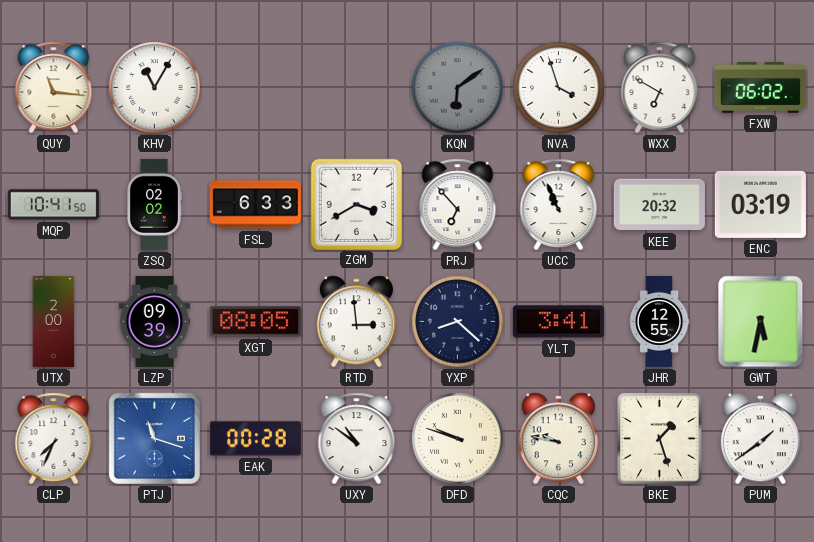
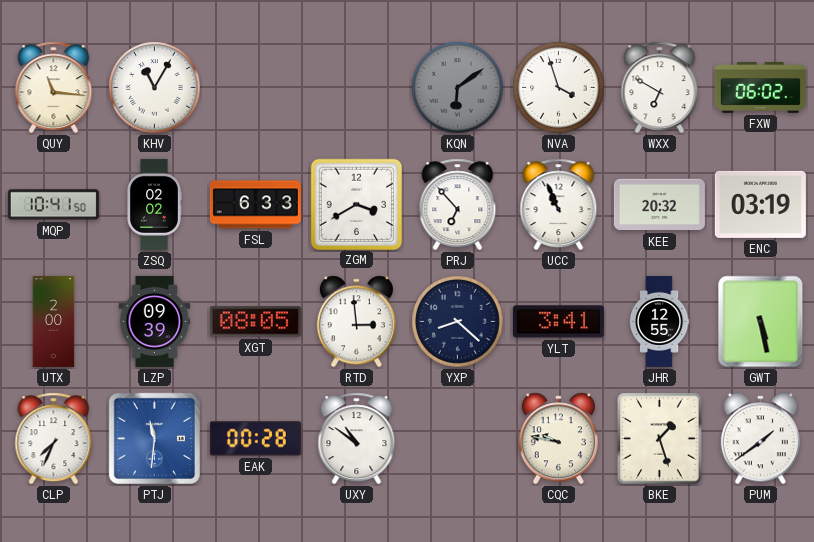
GWT: 5:32 -> 5:28
PTJ: 11:18 -> 11:31
DFD: 9:48 -> none
